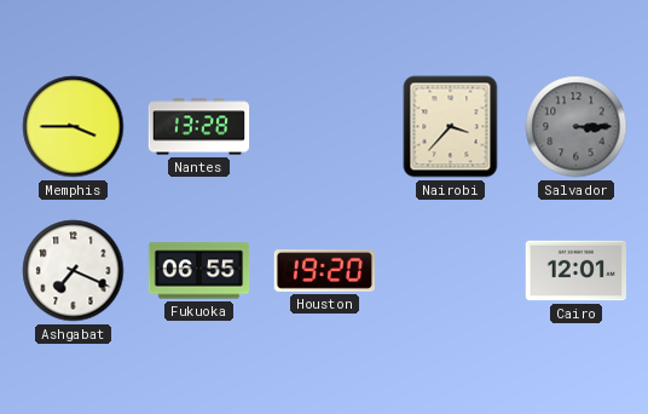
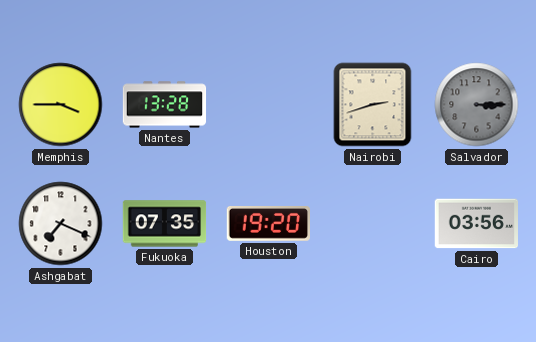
Nairobi: 3:37 -> 2:42
Fukuoka: 06:55 -> 07:35
Cairo: 12:01 -> 03:56
